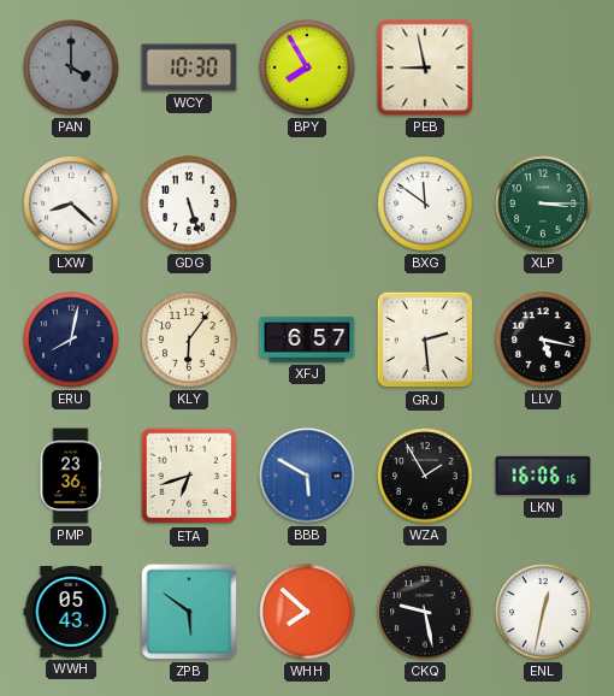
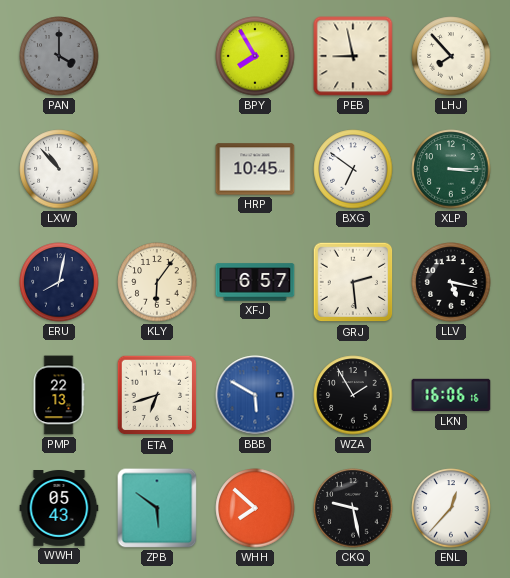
WCY: 10:30 -> none
LHJ: none -> 7:53
LXW: 8:22 -> 10:53
GDG: 5:27 -> none
HRP: none -> 10:45
BXG: 11:51 -> 6:51
PMP: 23:36 -> 22:13
ENL: 12:32 -> 12:37
